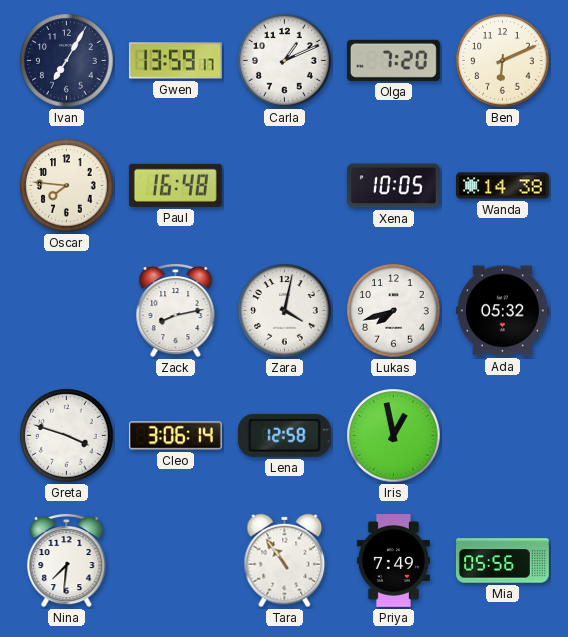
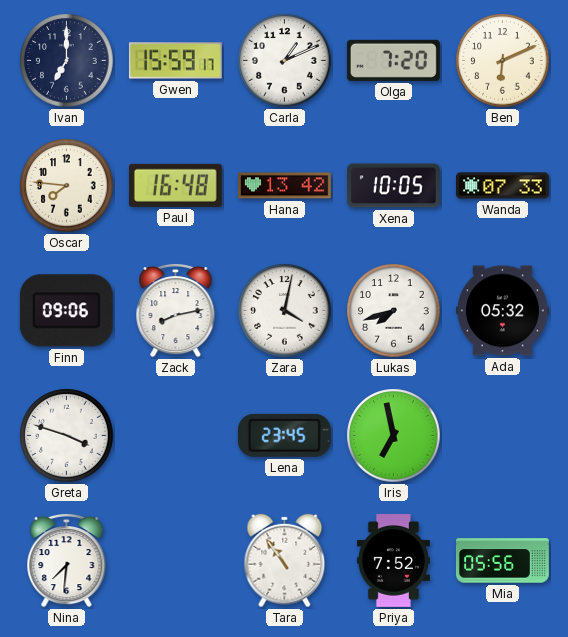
Ivan: 7:05 -> 7:00
Gwen: 13:59 -> 15:59
Hana: none -> 13:42
Wanda: 14:38 -> 07:33
Finn: none -> 09:06
Cleo: 3:06 -> none
Lena: 12:58 -> 23:45
Iris: 12:58 -> 6:58
Priya: 7:49 -> 7:52
